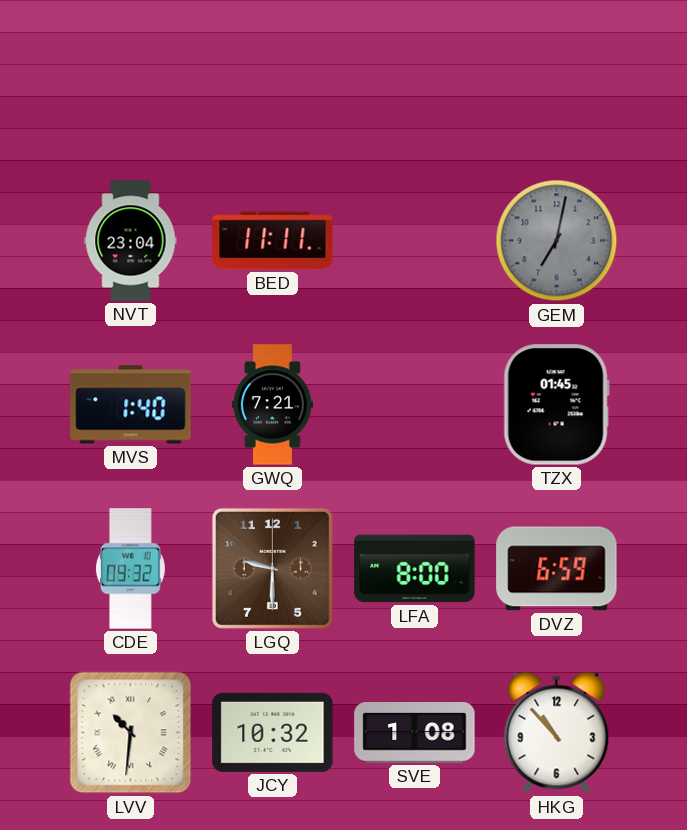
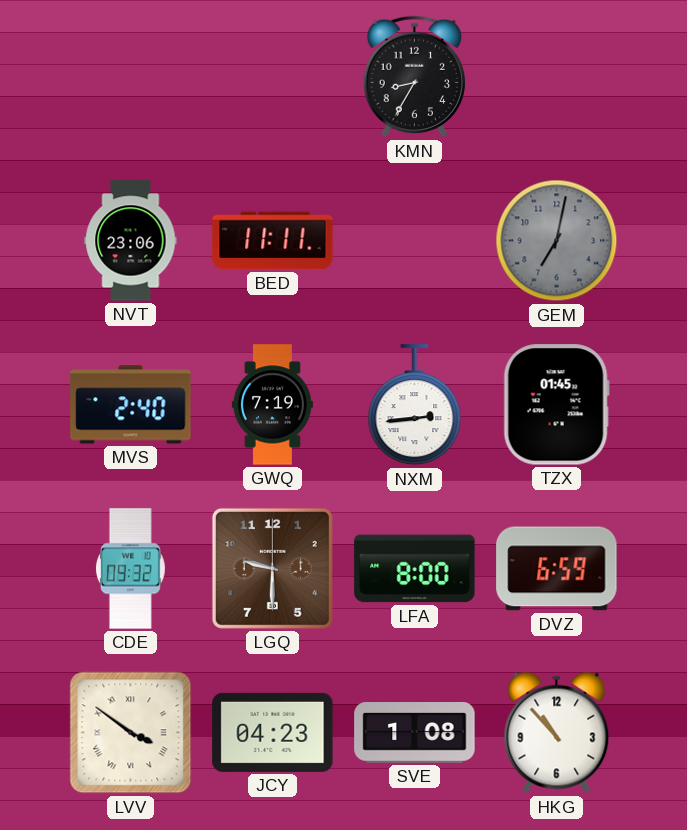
KMN: none -> 8:35
NVT: 23:04 -> 23:06
MVS: 1:40 -> 2:40
GWQ: 7:21 -> 7:19
NXM: none -> 2:44
LVV: 10:31 -> 3:51
JCY: 10:32 -> 04:23
